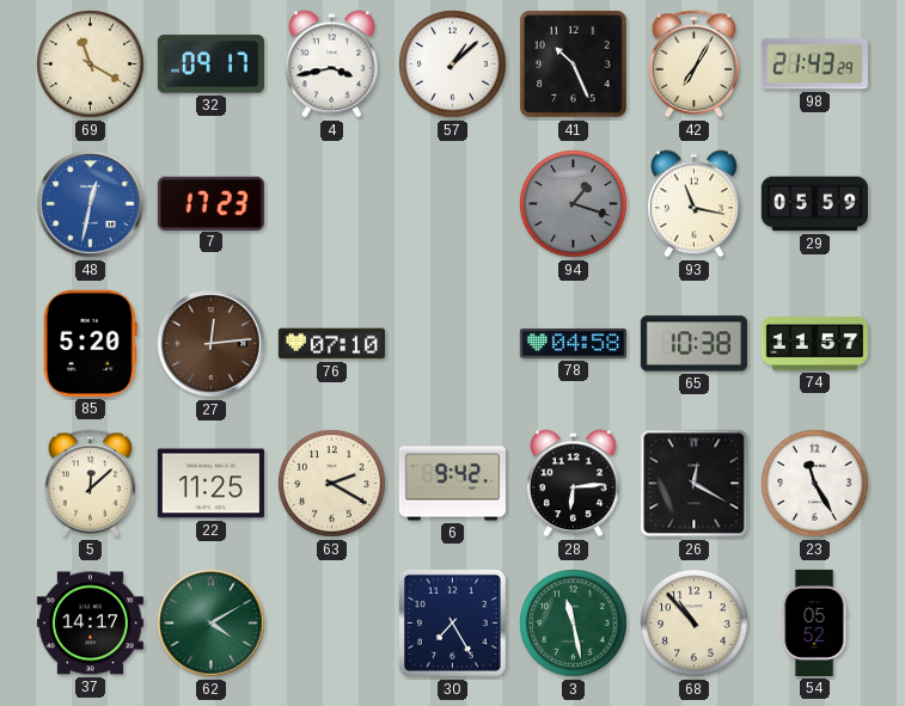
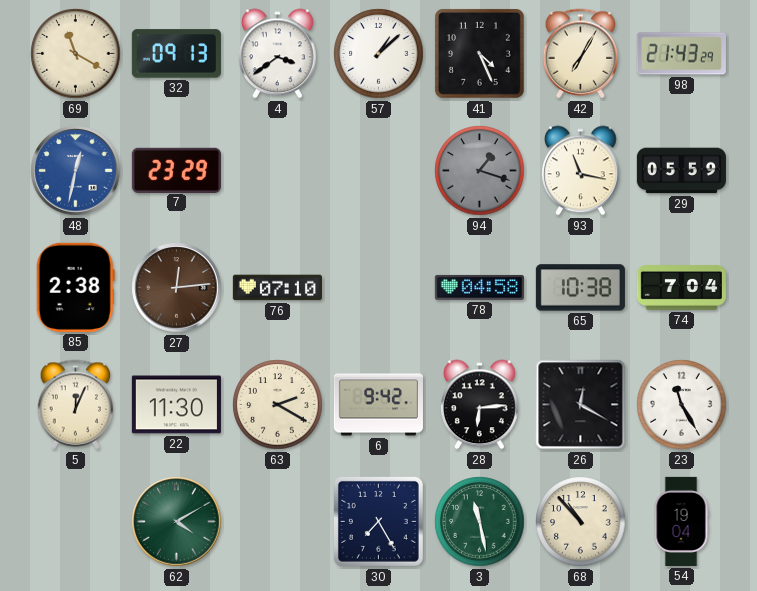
32: 09:17 -> 09:13
4: 3:43 -> 3:39
41: 10:26 -> 4:26
7: 17:23 -> 23:29
85: 5:20 -> 2:38
74: 11:57 -> 7:04
5: 12:08 -> 12:04
22: 11:25 -> 11:30
37: 14:17 -> none
54: 05:52 -> 19:04
